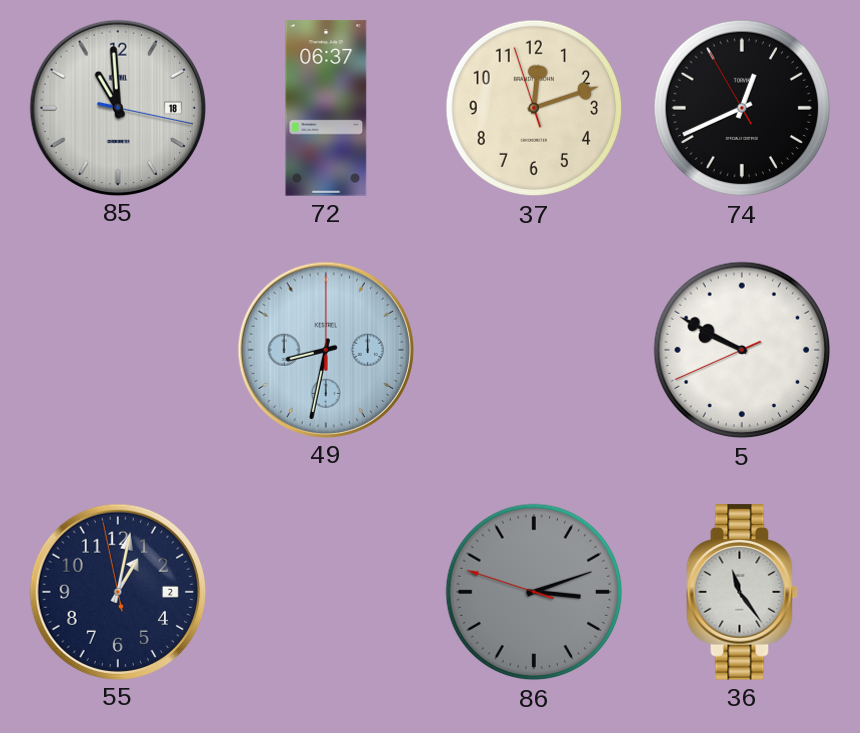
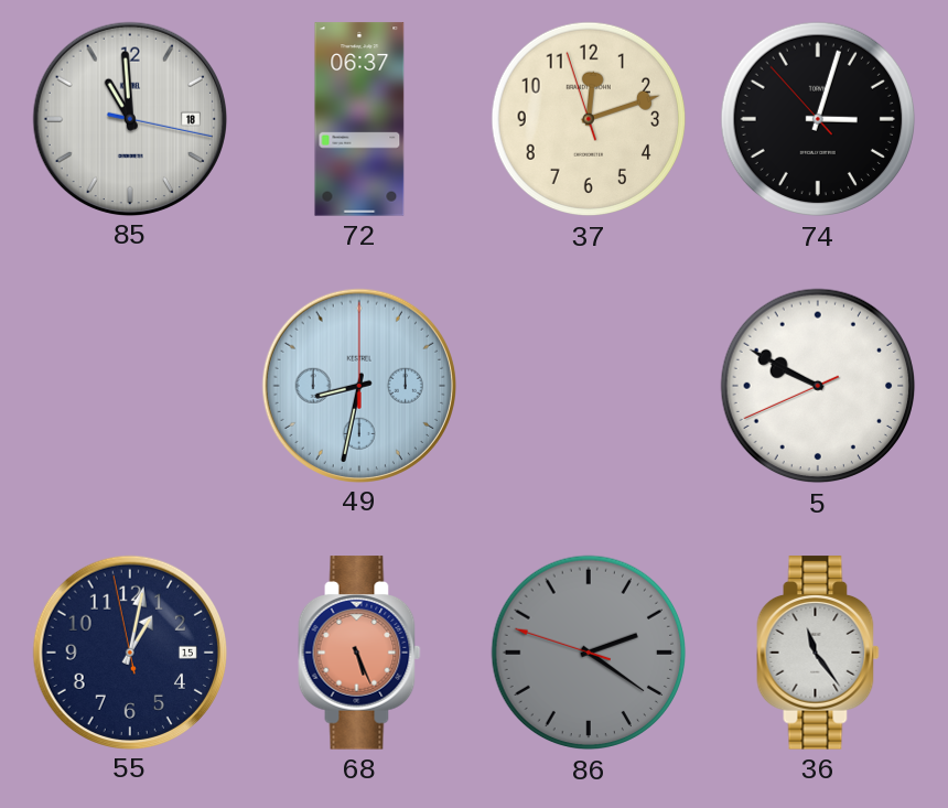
74: 12:40 -> 3:02
55 date: 2 -> 15
68: none -> 5:26
86: 3:11 -> 2:20
